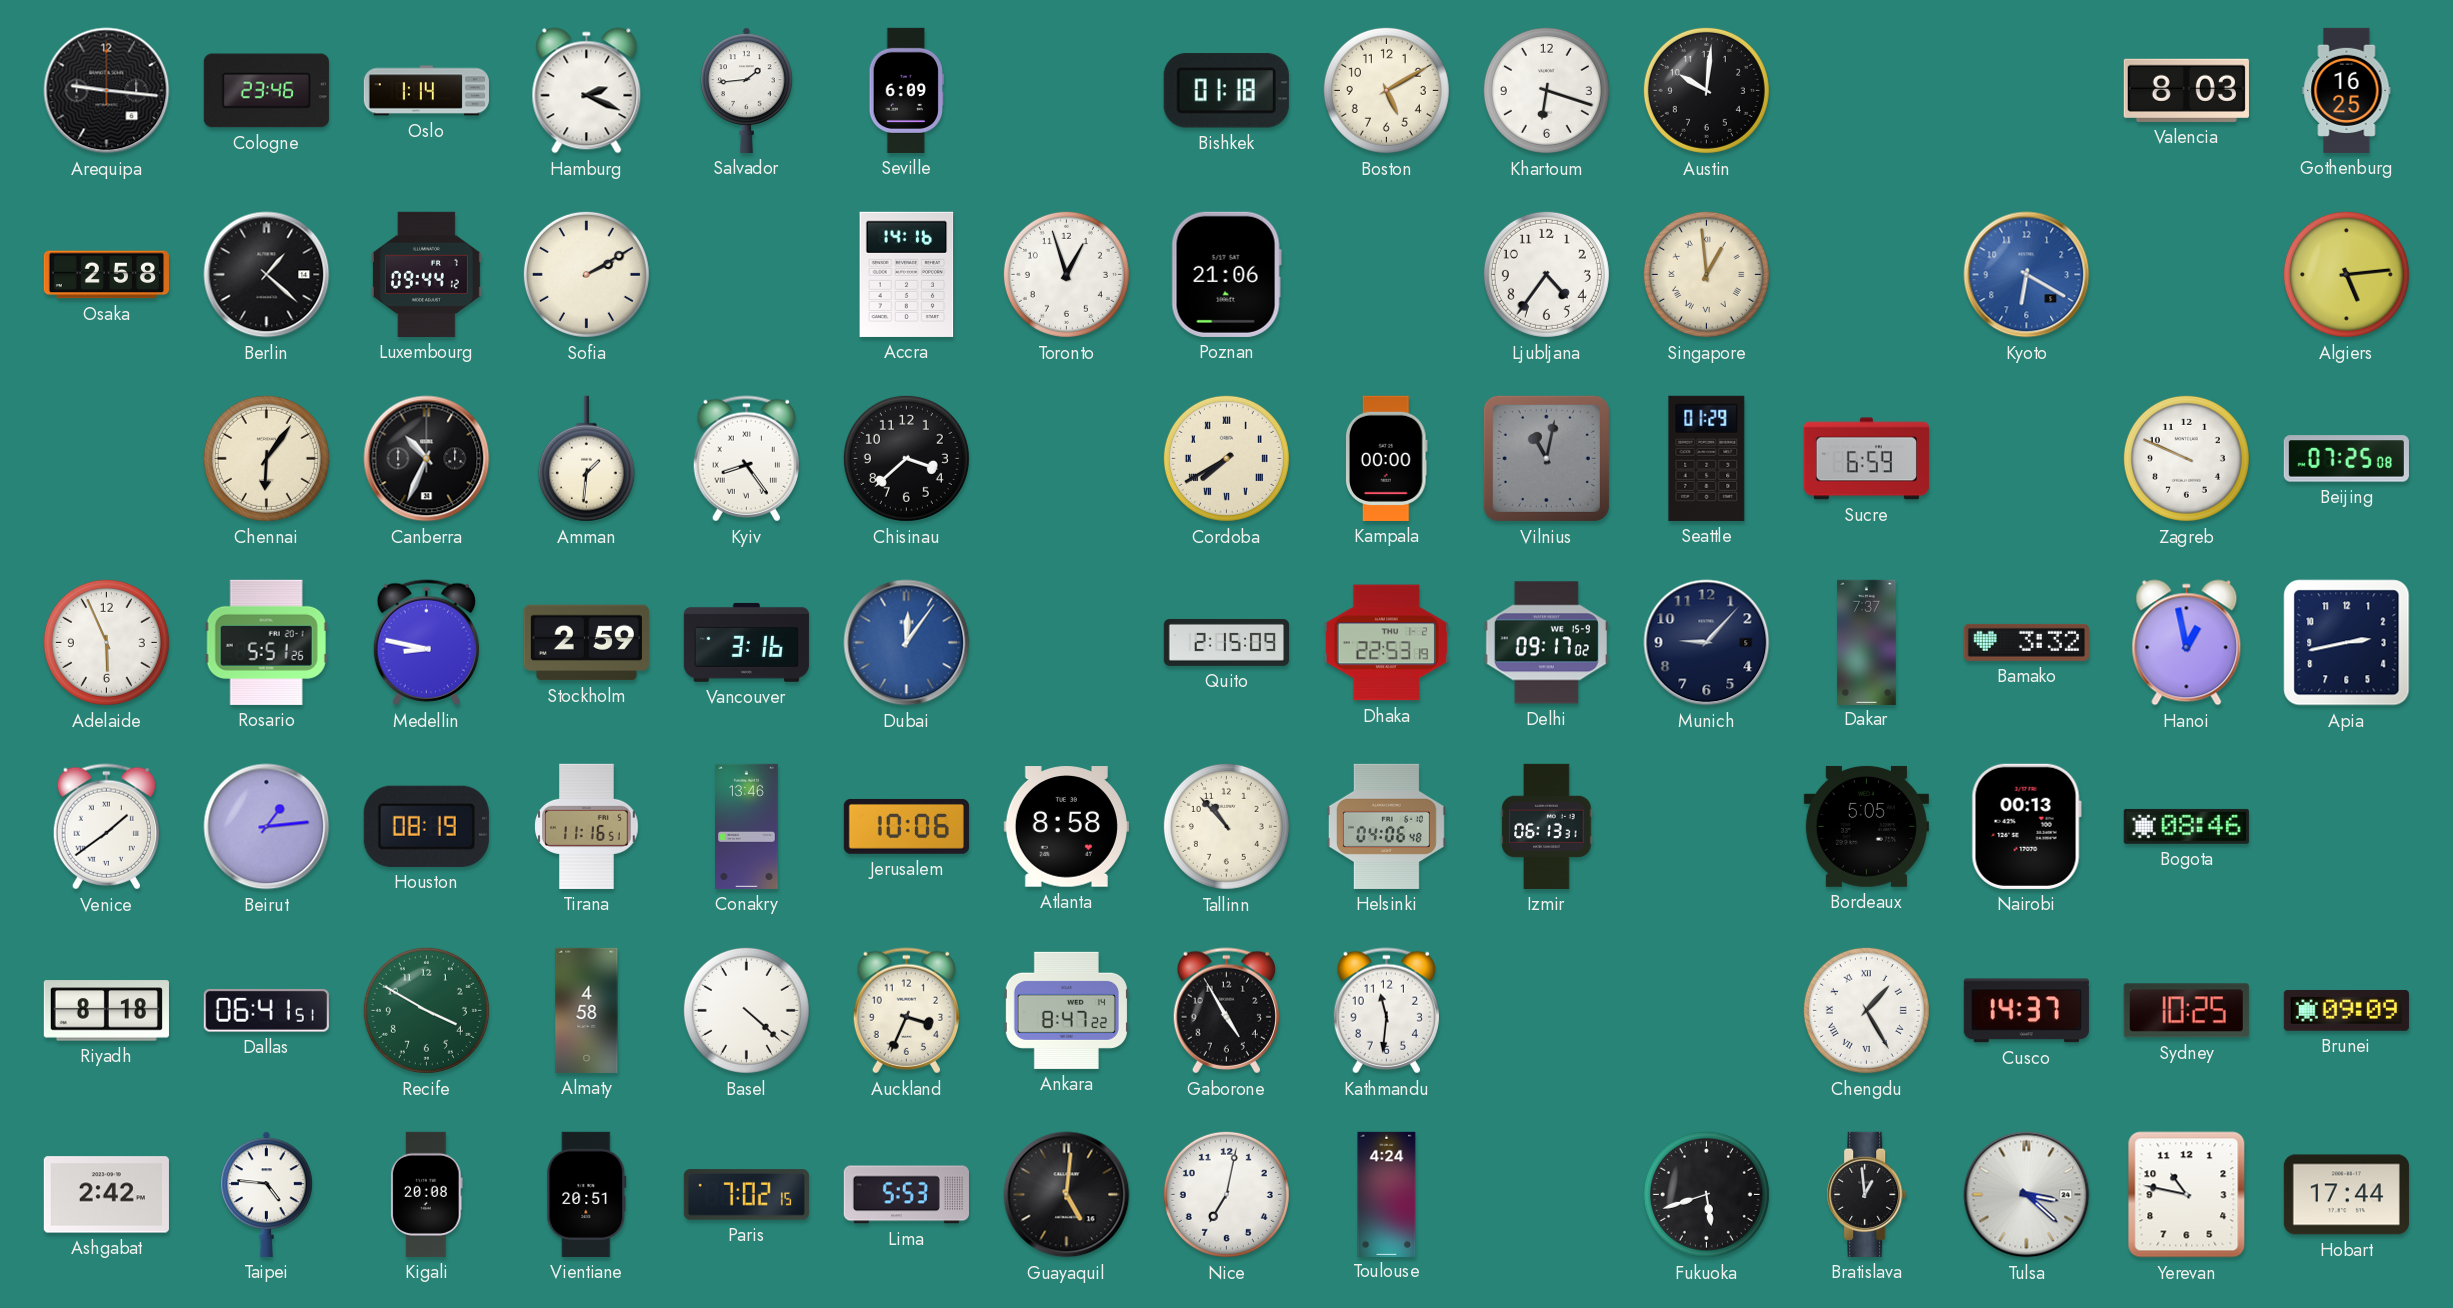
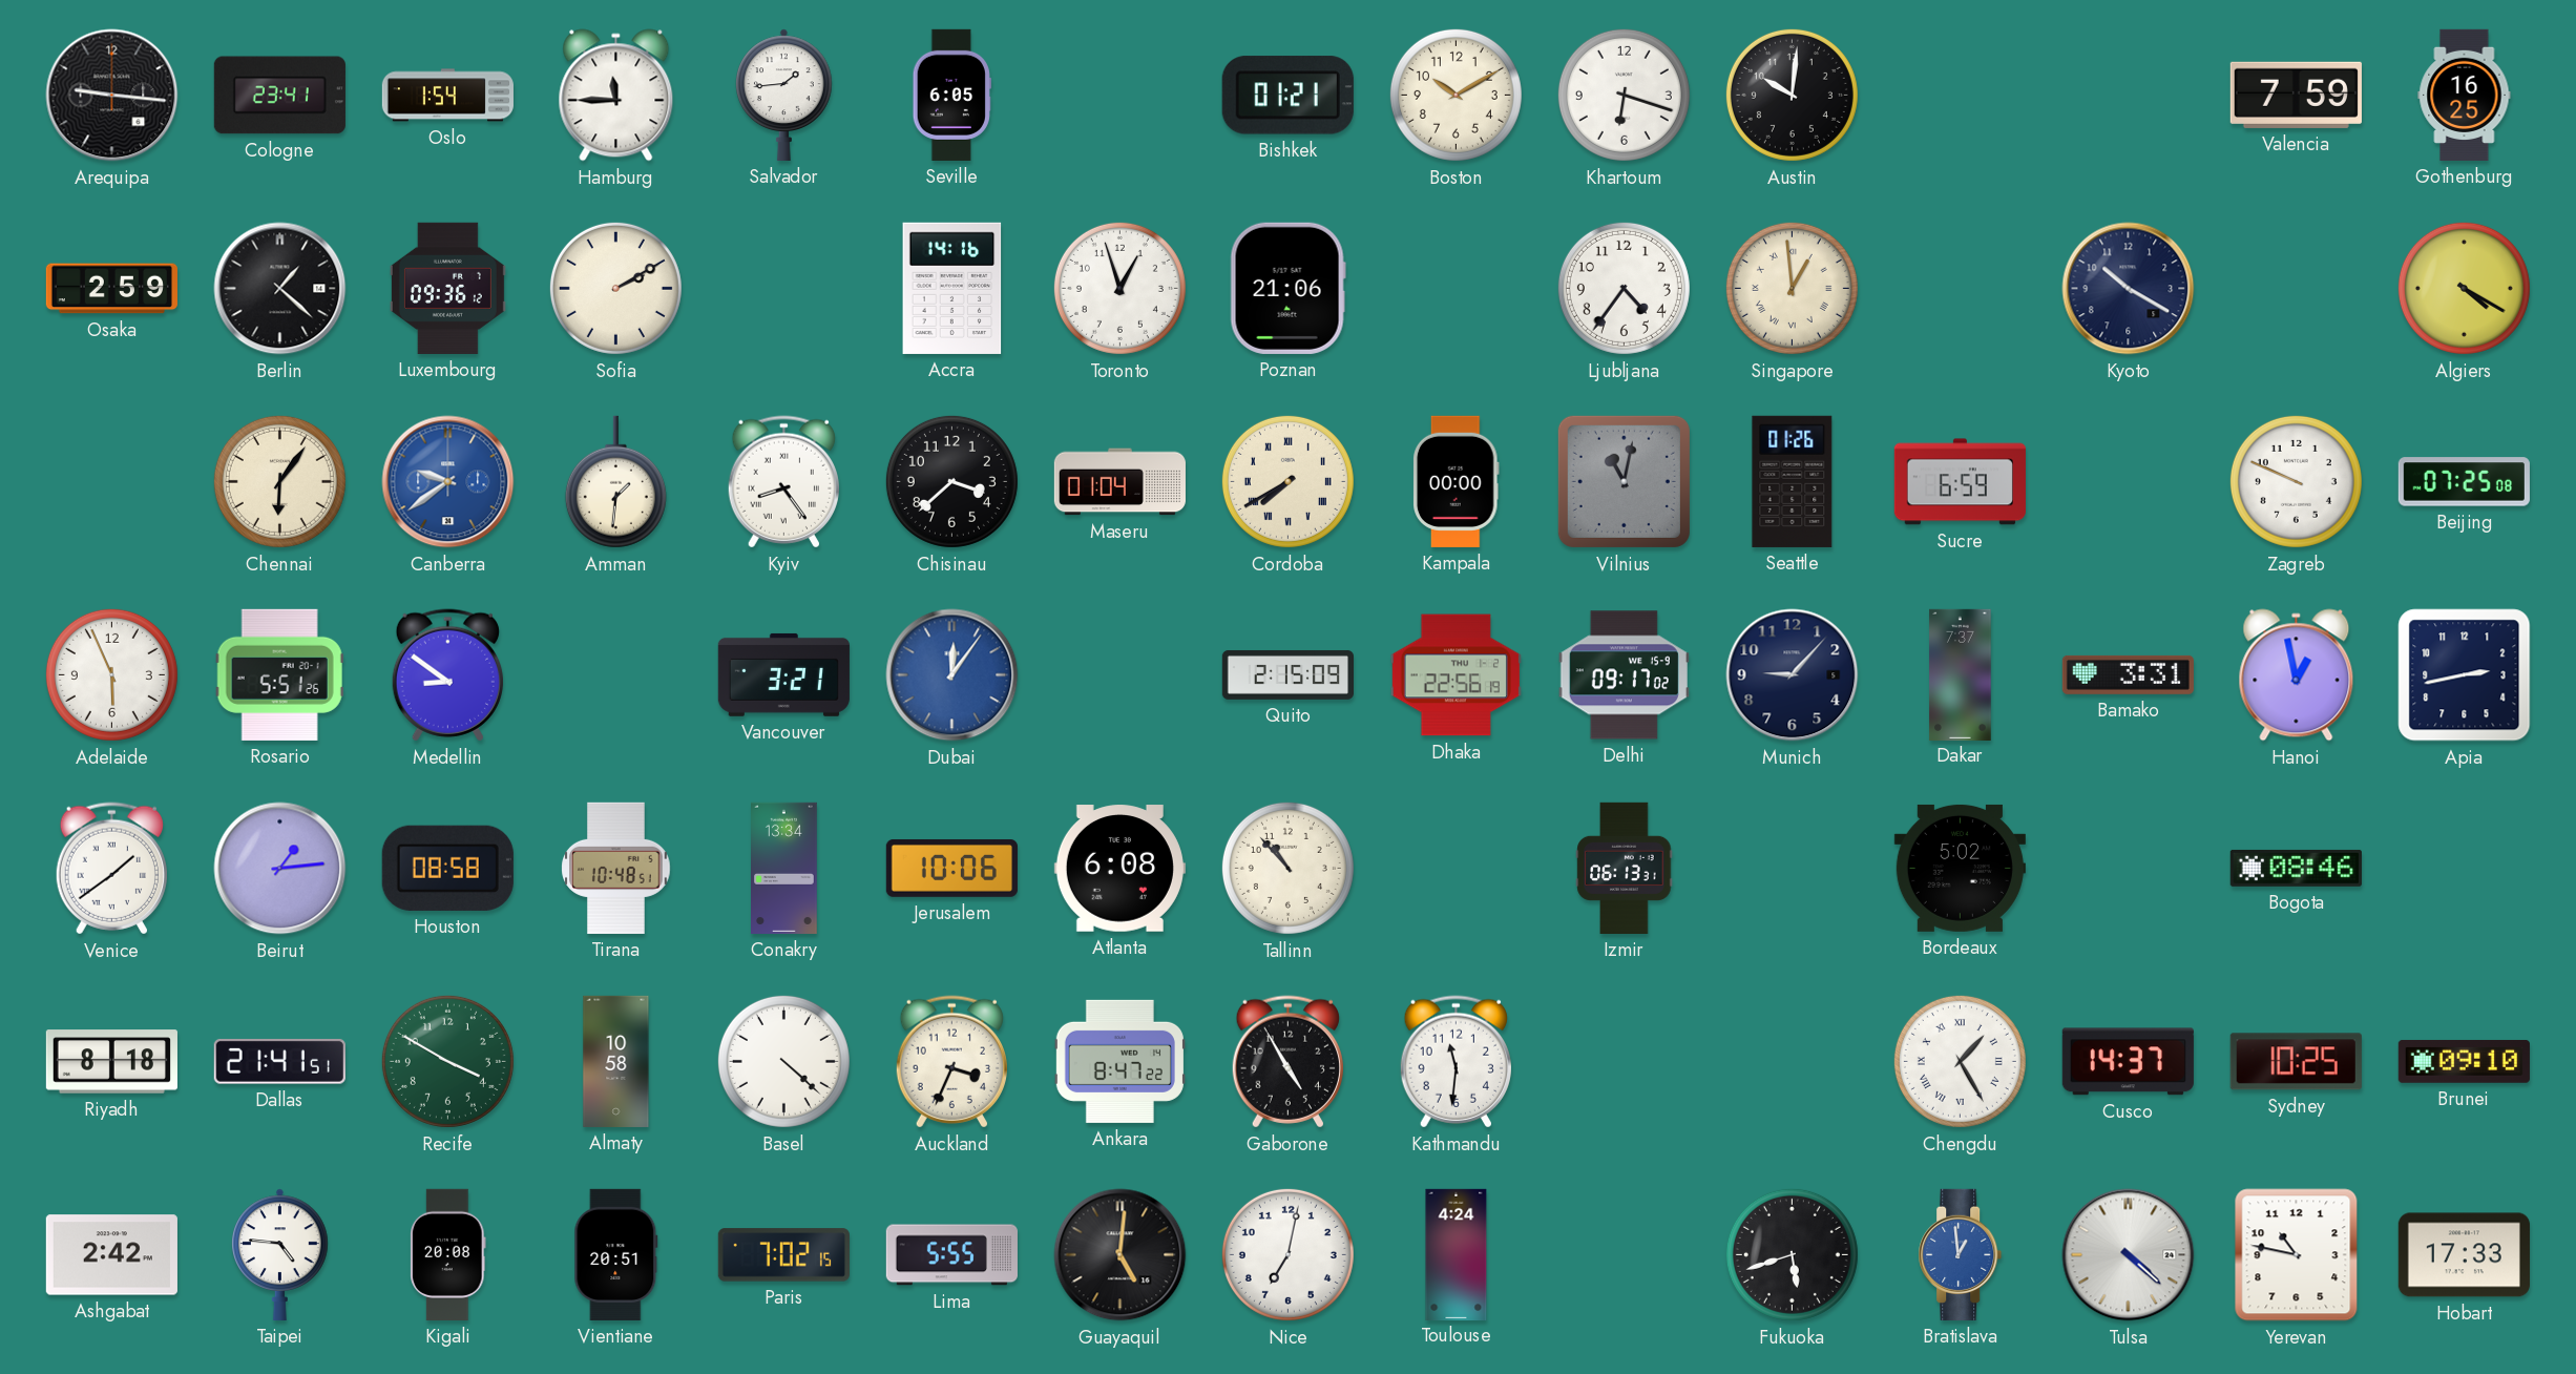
Cologne: 23:46 -> 23:41
Oslo: 1:14 -> 1:54
Hamburg: 2:19 -> 11:45
Seville: 6:09 -> 6:05
Bishkek: 01:18 -> 01:21
Boston: 5:10 -> 10:10
Valencia: 8:03 -> 7:59
Osaka: 2:58 -> 2:59
Luxembourg: 09:44 -> 09:36
Kyoto: 6:20 -> 10:20
Kyoto dial: blue -> navy
Algiers: 5:14 -> 4:20
Canberra: 10:34 -> 9:39
Canberra dial: black -> blue
Maseru: none -> 01:04
Seattle: 01:29 -> 01:26
Medellin: 8:47 -> 8:51
Stockholm: 2:59 -> none
Vancouver: 3:16 -> 3:21
Dhaka: 22:53 -> 22:56
Bamako: 3:32 -> 3:31
Houston: 08:19 -> 08:58
Tirana: 11:16 -> 10:48
Conakry: 13:46 -> 13:34
Atlanta: 8:58 -> 6:08
Helsinki: 04:06 -> none
Bordeaux: 5:05 -> 5:02
Nairobi: 00:13 -> none
Dallas: 06:41 -> 21:41
Almaty: 4:58 -> 10:58
Brunei: 09:09 -> 09:10
Lima: 5:53 -> 5:55
Bratislava dial: black -> blue
Tulsa: 3:22 -> 4:22
Hobart: 17:44 -> 17:33
